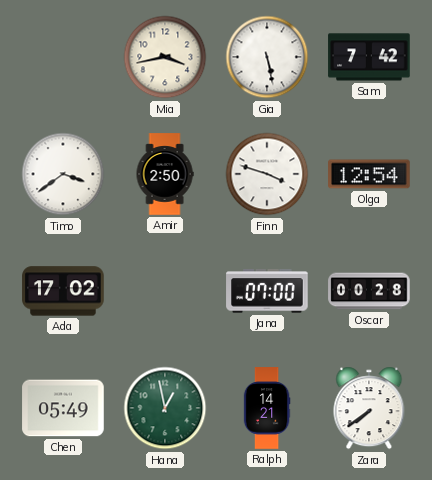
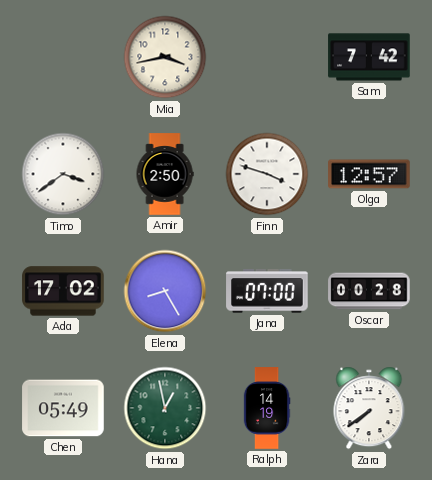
Gia: 5:28 -> none
Olga: 12:54 -> 12:57
Elena: none -> 8:25
Ralph: 14:21 -> 14:19
